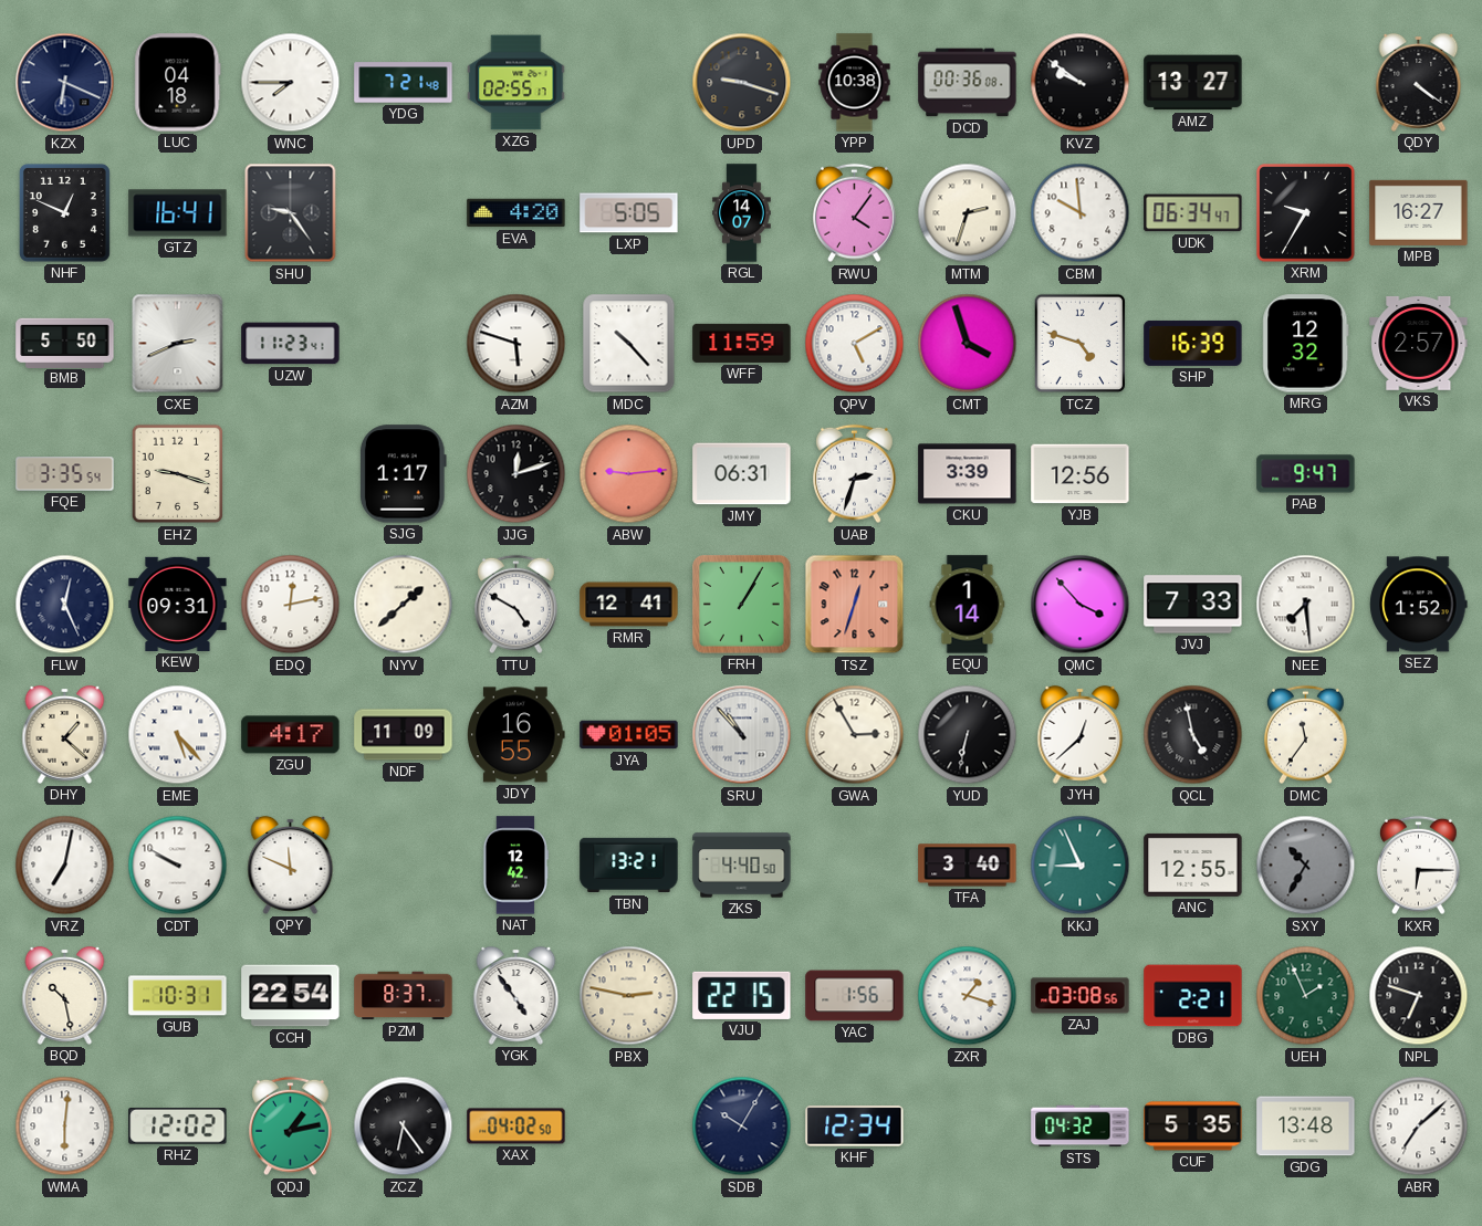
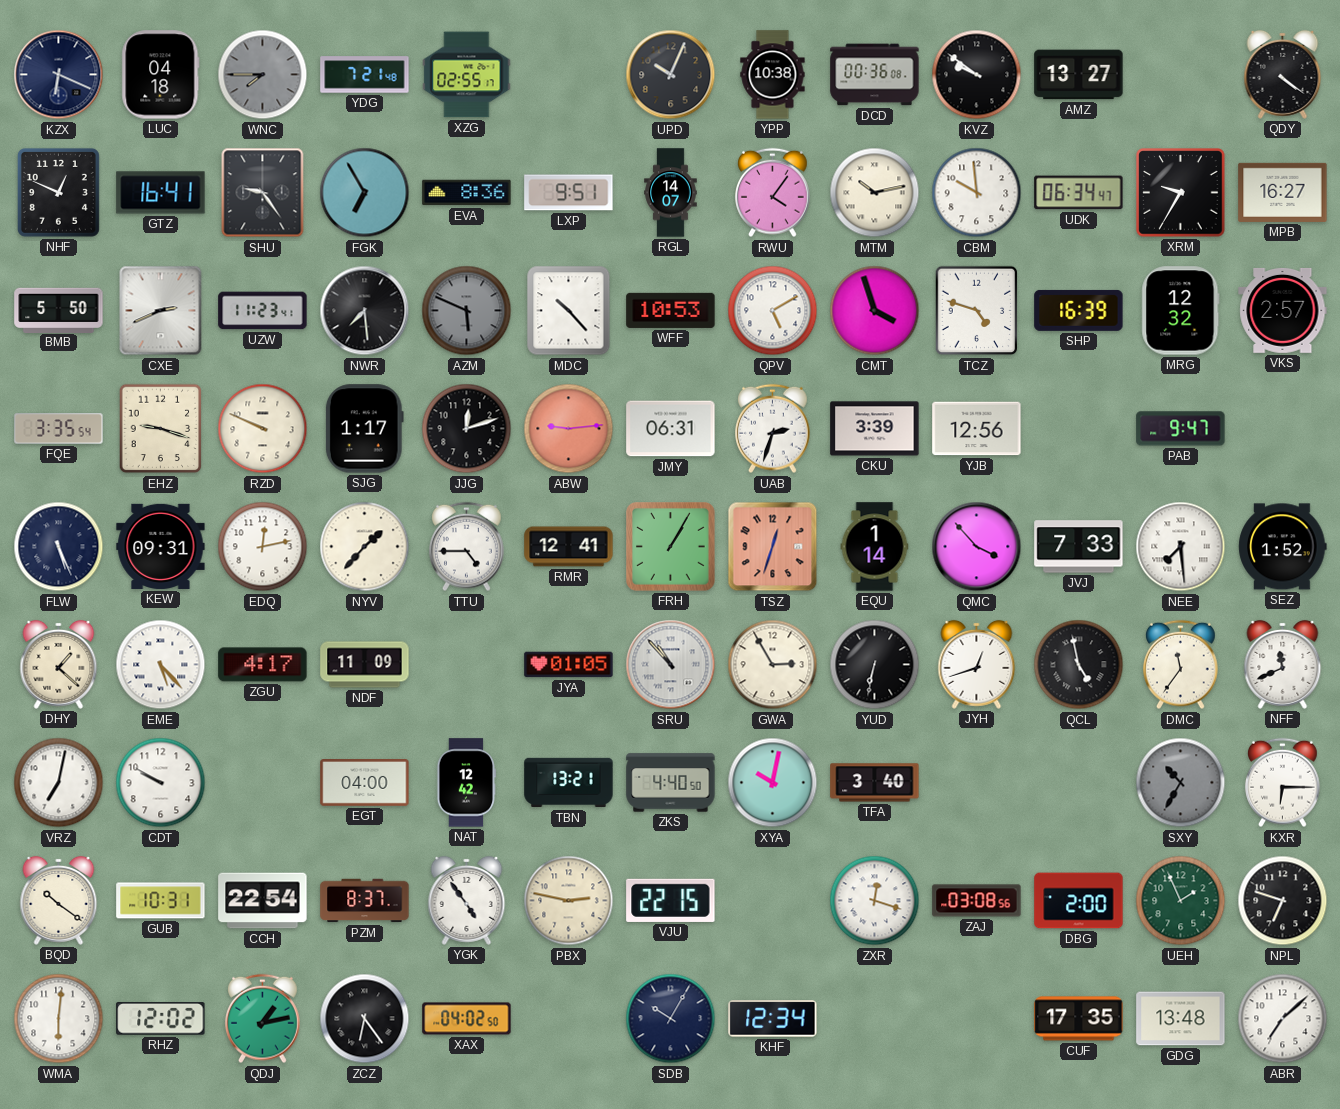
WNC dial: white -> grey
UPD: 9:18 -> 10:04
FGK: none -> 6:55
EVA: 4:20 -> 8:36
LXP: 5:05 -> 9:51
MTM: 2:33 -> 10:13
NWR: none -> 7:29
AZM: 5:48 -> 5:49
AZM dial: white -> grey
WFF: 11:59 -> 10:53
RZD: none -> 9:49
FLW: 12:26 -> 5:26
NYV: 1:38 -> 1:37
TTU: 4:50 -> 4:45
JDY: 16:55 -> none
JYH: 12:38 -> 12:42
NFF: none -> 11:41
QPY: 11:49 -> none
EGT: none -> 04:00
XYA: none -> 10:02
KKJ: 8:56 -> none
ANC: 12:55 -> none
BQD: 10:28 -> 10:21
YAC: 1:56 -> none
ZXR: 1:18 -> 12:18
DBG: 2:21 -> 2:00
STS: 04:32 -> none
CUF: 5:35 -> 17:35
